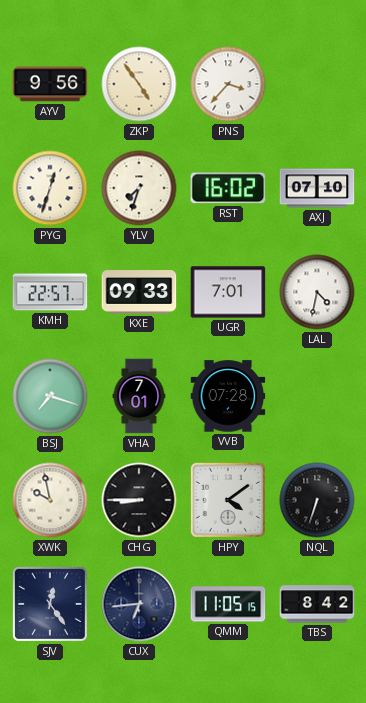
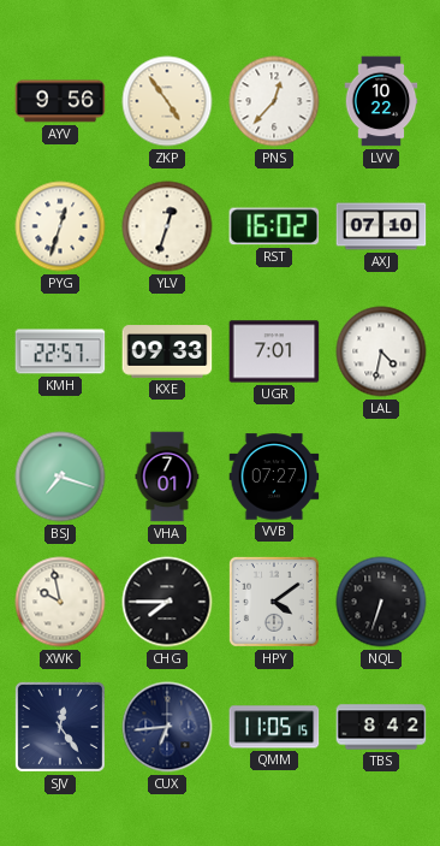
PNS: 3:37 -> 12:37
LVV: none -> 10:22
YLV: 7:33 -> 12:33
VVB: 07:28 -> 07:27
CHG: 8:45 -> 7:45
